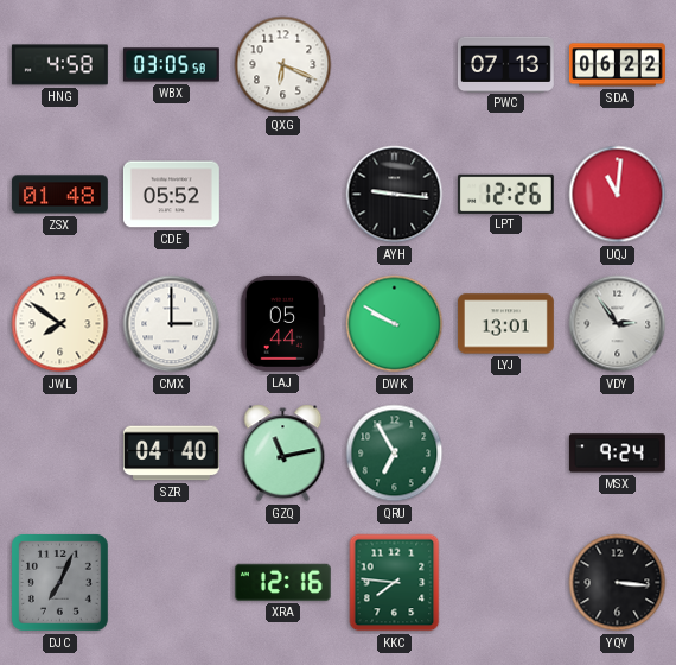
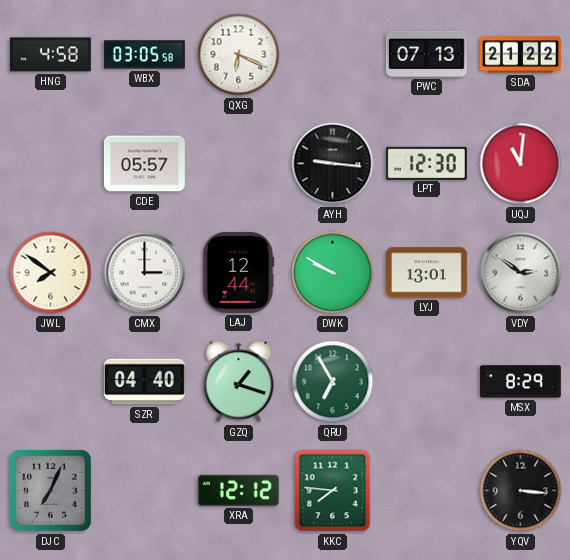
SDA: 06:22 -> 21:22
ZSX: 01:48 -> none
CDE: 05:52 -> 05:57
LPT: 12:26 -> 12:30
LAJ: 05:44 -> 12:44
VDY: 2:54 -> 2:51
GZQ: 11:13 -> 1:18
MSX: 9:24 -> 8:29
XRA: 12:16 -> 12:12
